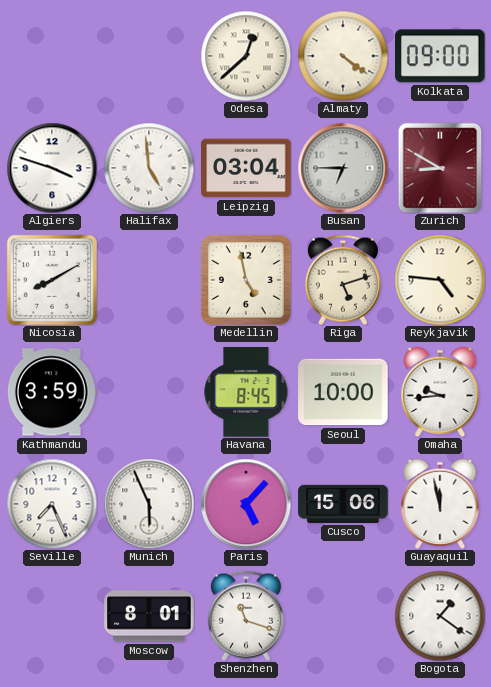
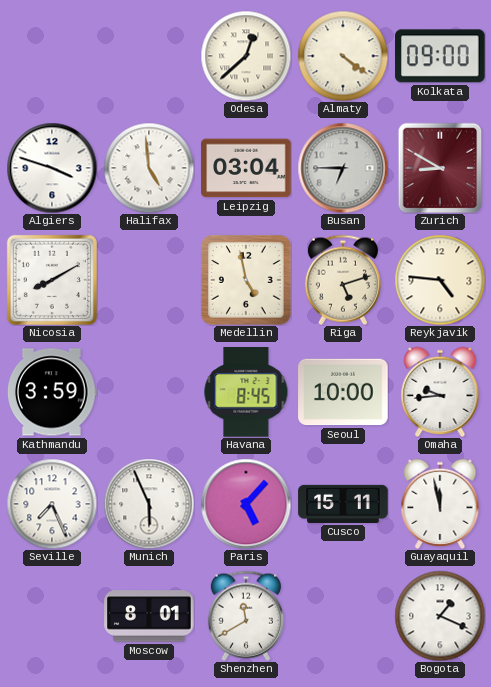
Cusco: 15:06 -> 15:11
Shenzhen: 11:18 -> 11:40
Bogota: 1:21 -> 1:19
